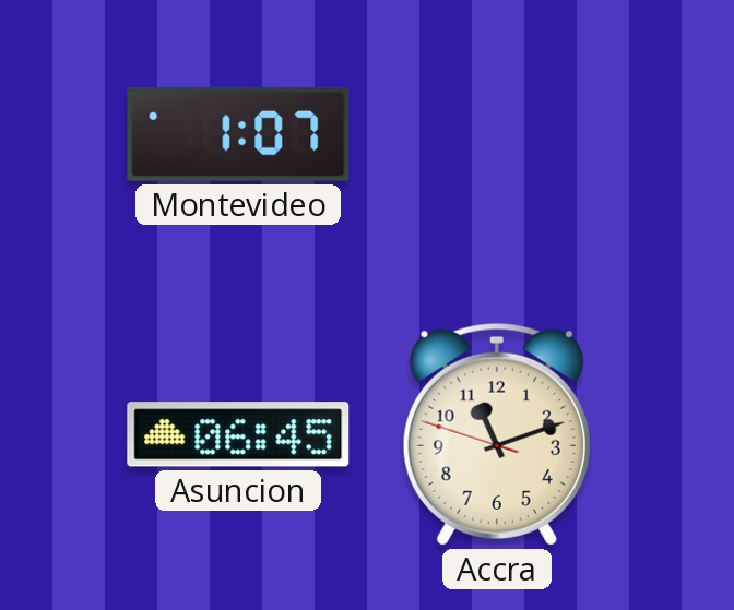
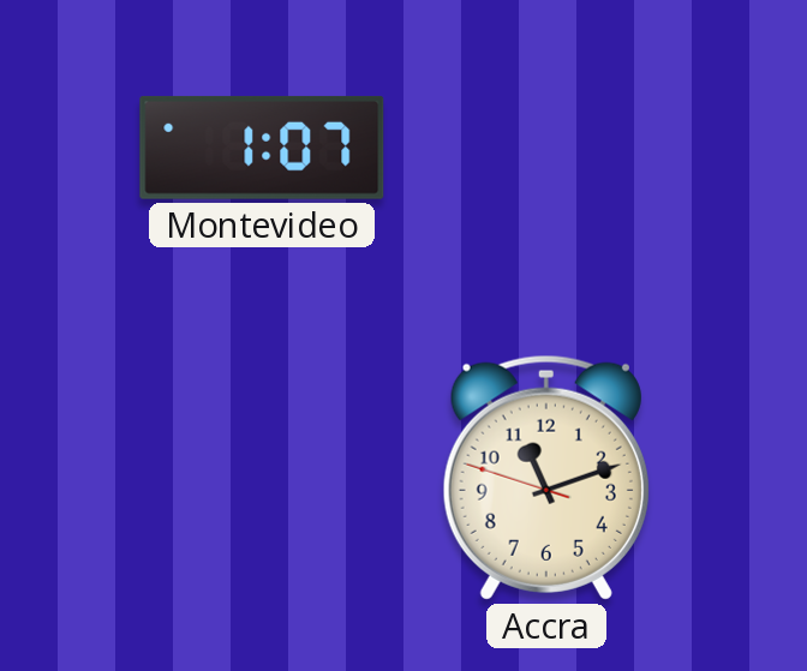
Asuncion: 06:45 -> none
